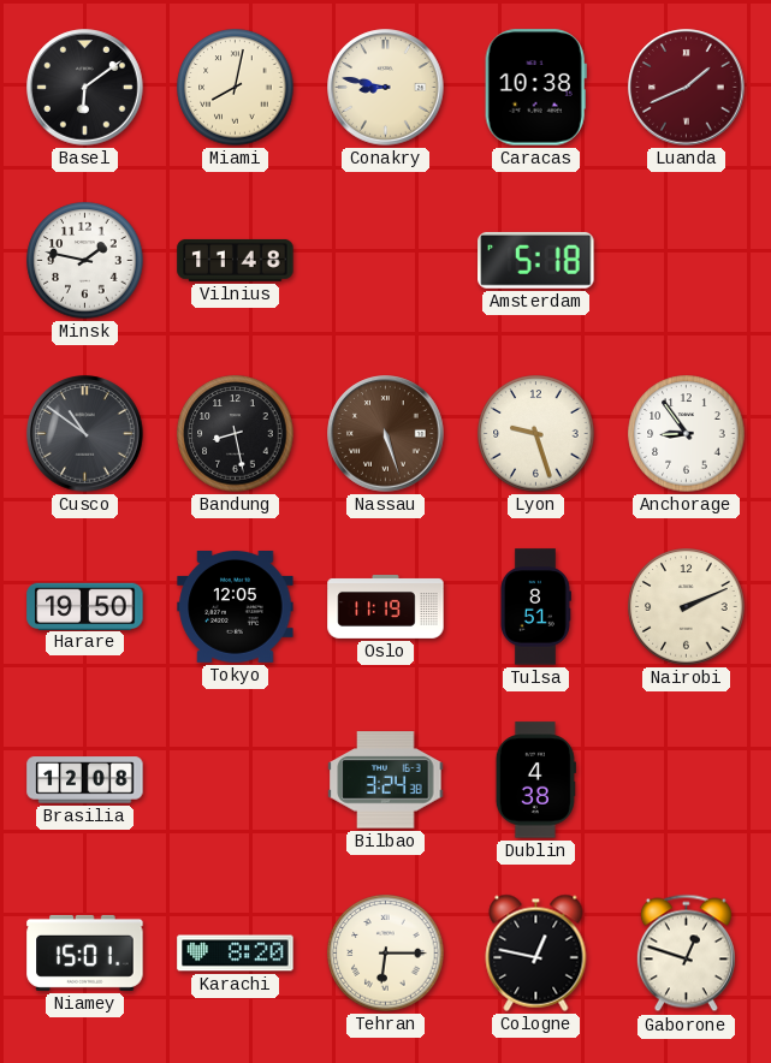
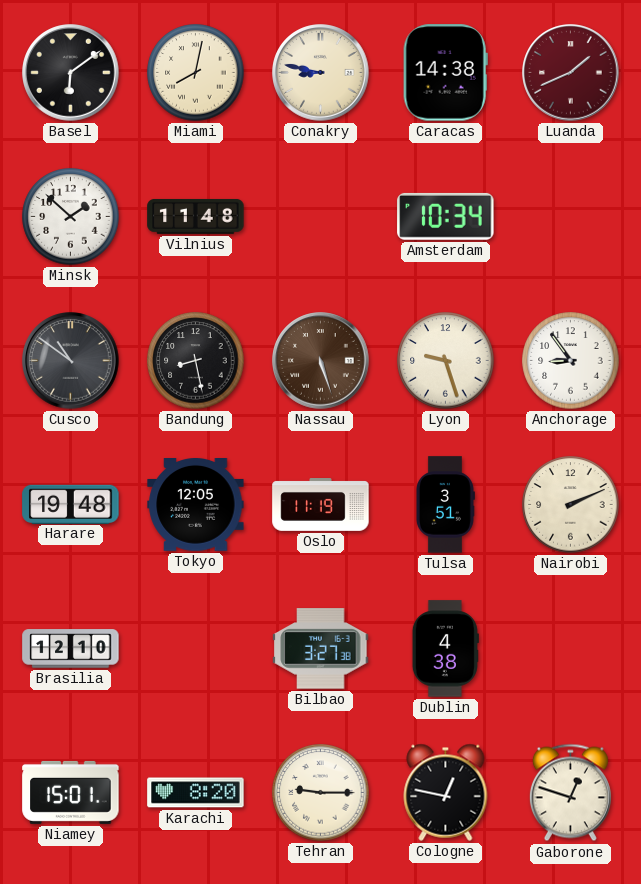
Caracas: 10:38 -> 14:38
Minsk: 1:47 -> 1:52
Amsterdam: 5:18 -> 10:34
Harare: 19:50 -> 19:48
Tulsa: 8:51 -> 3:51
Brasilia: 12:08 -> 12:10
Bilbao: 3:24 -> 3:27
Tehran: 6:15 -> 9:15
